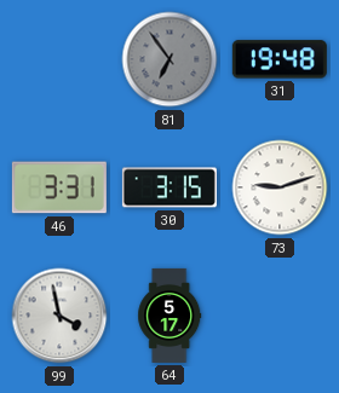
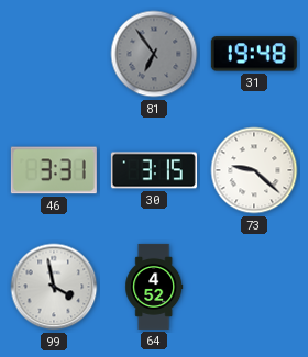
73: 9:12 -> 9:22
64: 5:17 -> 4:52
